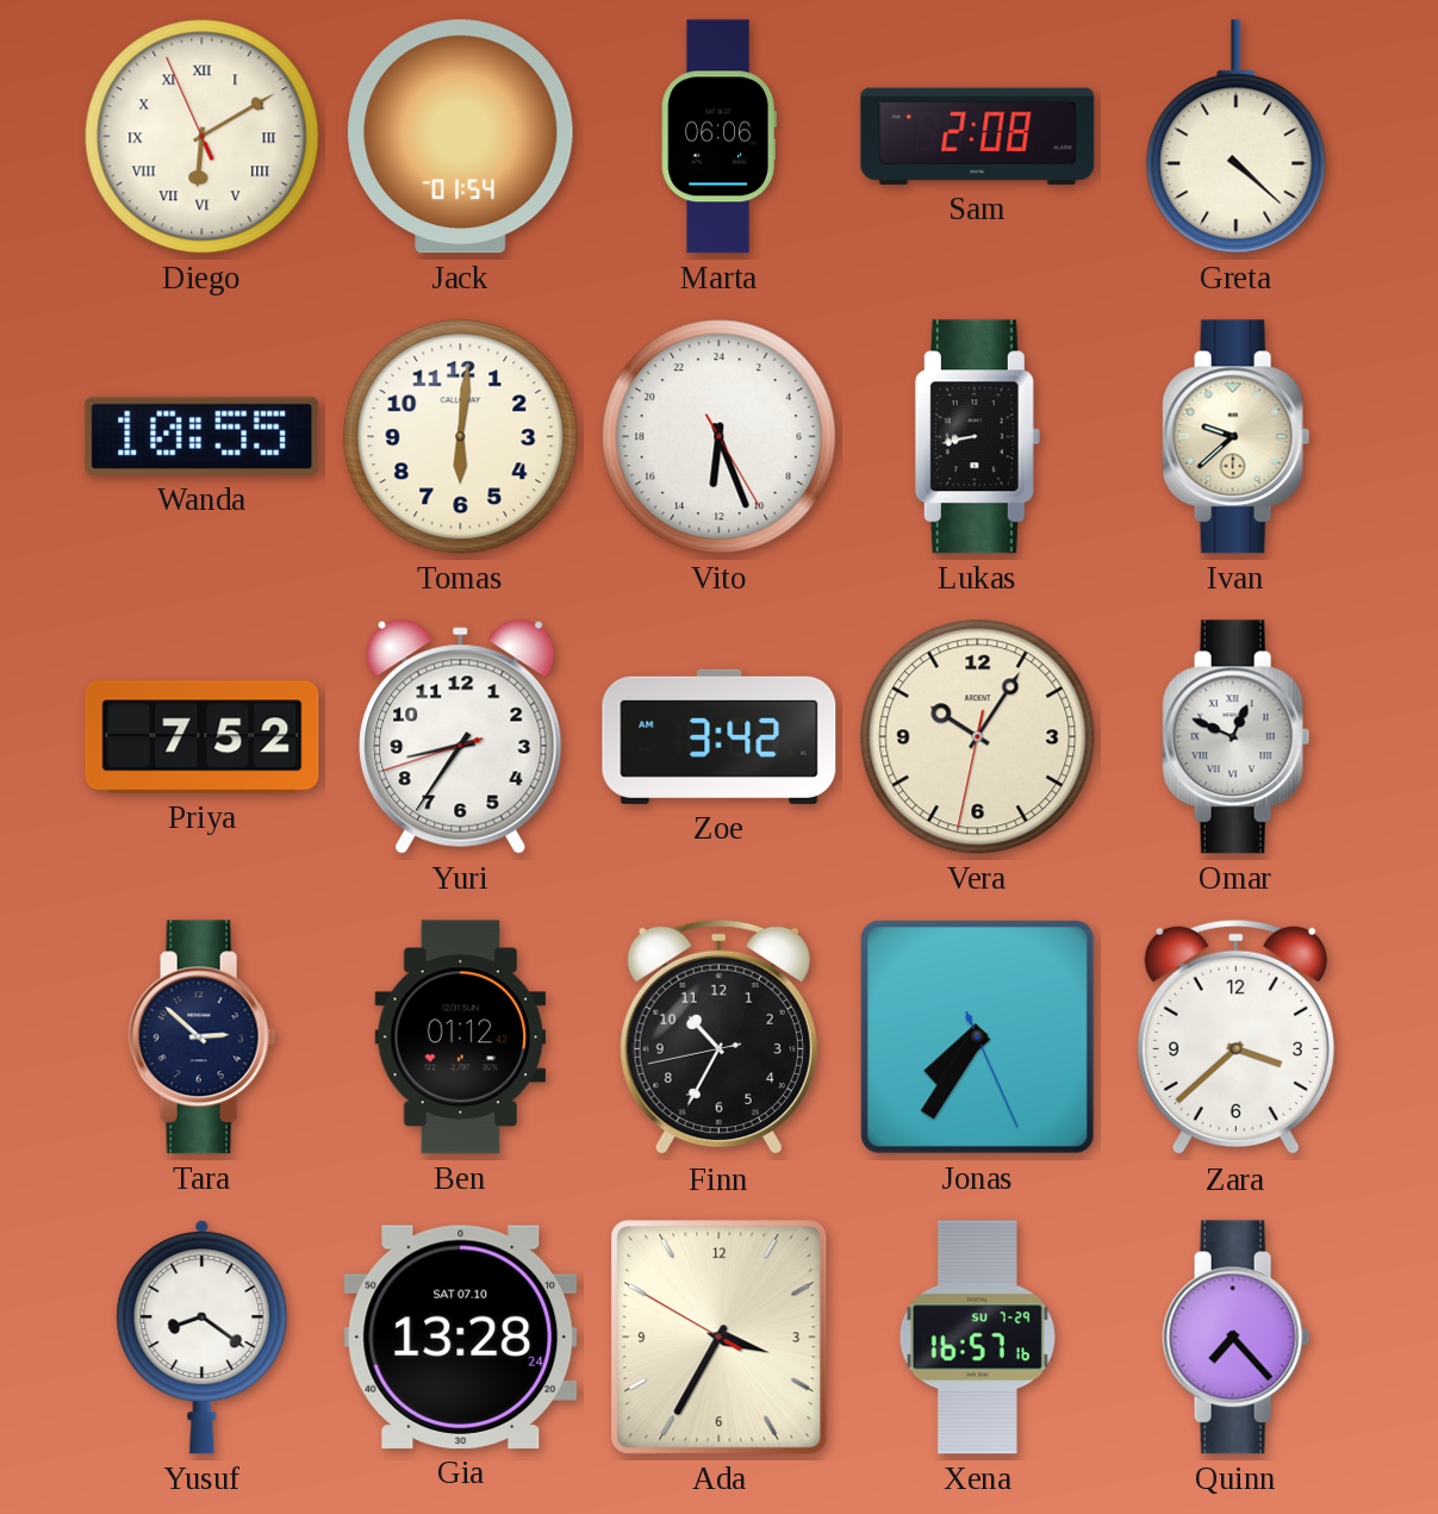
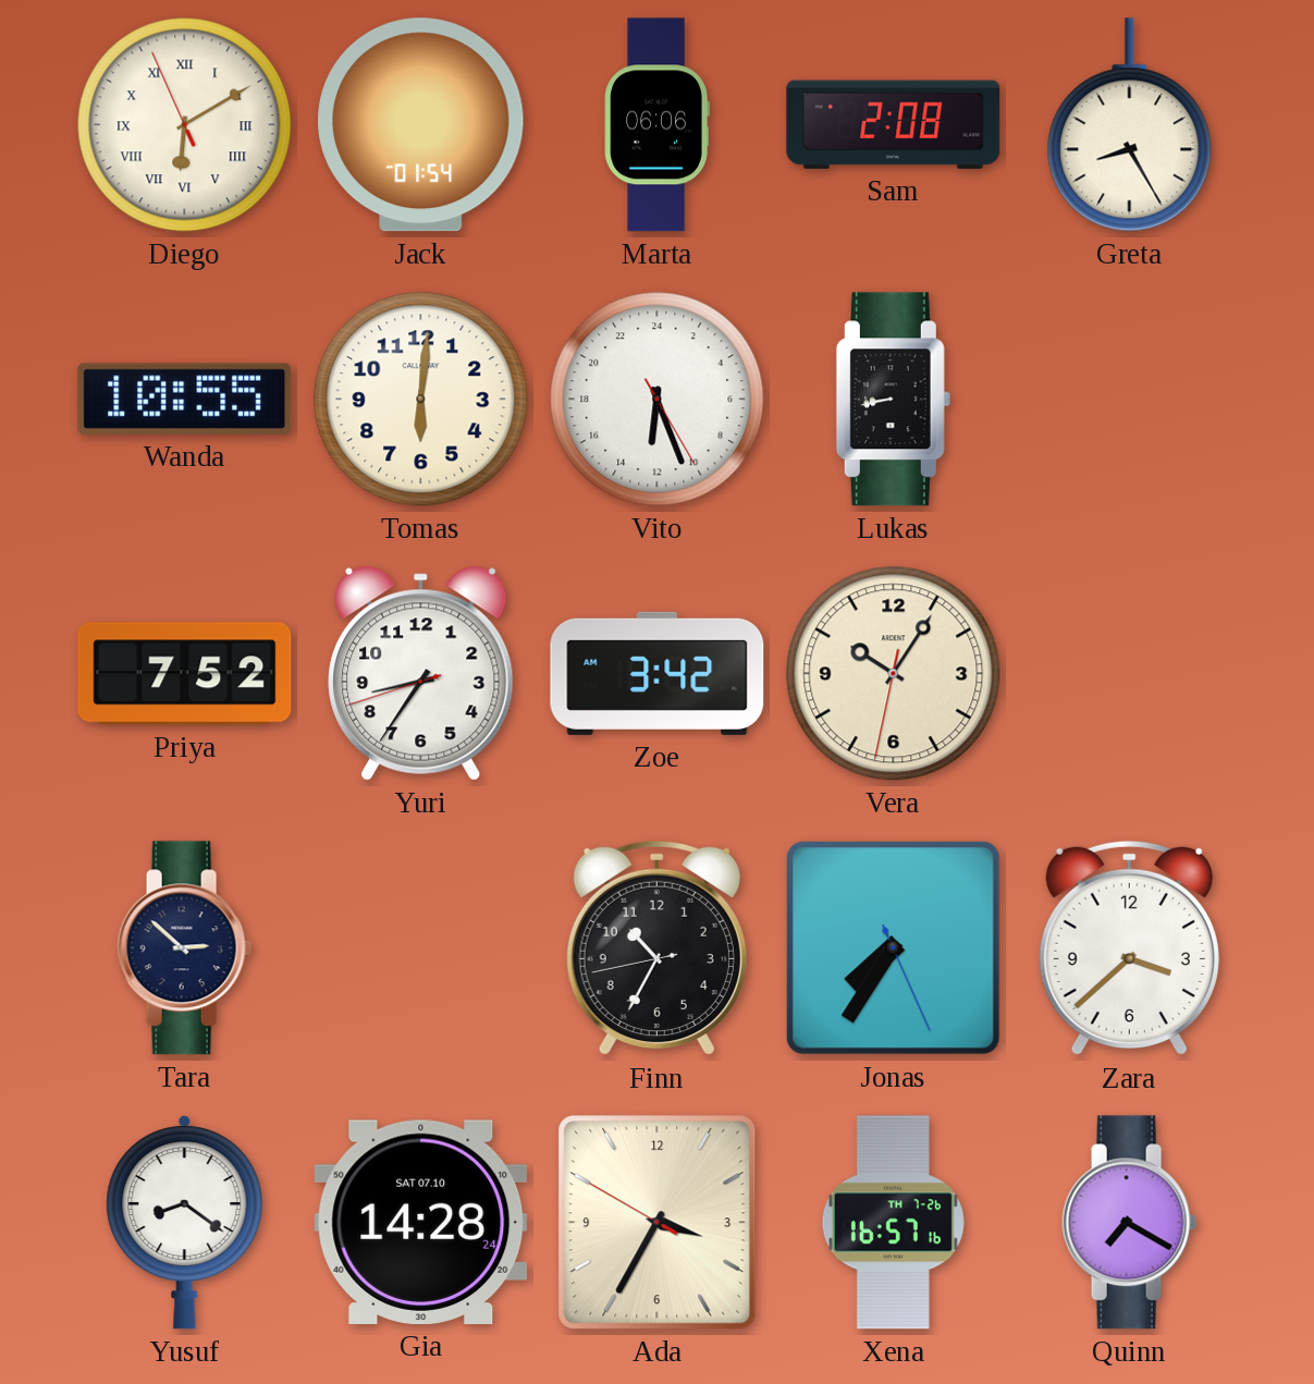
Greta: 4:22 -> 8:25
Ivan: 9:38 -> none
Omar: 12:49 -> none
Ben: 01:12 -> none
Gia: 13:28 -> 14:28
Xena date: SU 7-29 -> TH 7-26
Quinn: 7:23 -> 7:20
